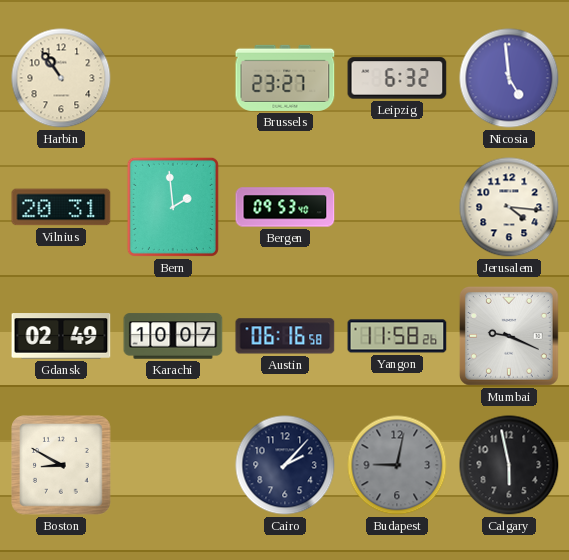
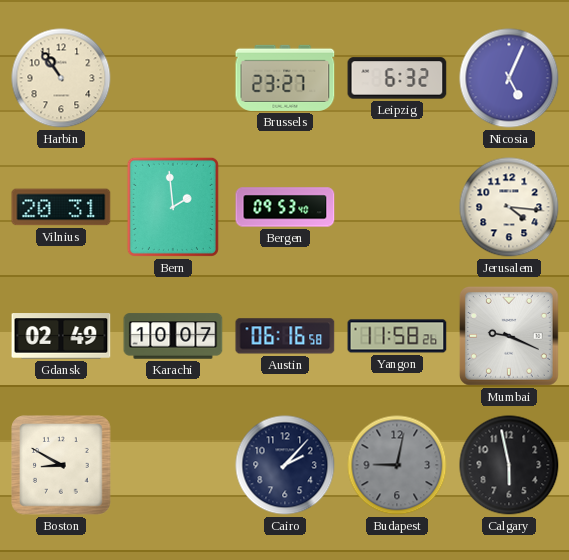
Nicosia: 4:59 -> 5:04
